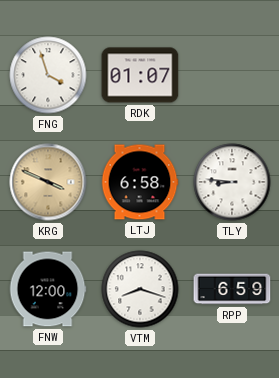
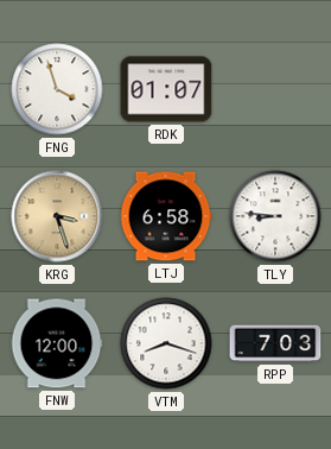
KRG: 3:49 -> 3:27
RPP: 6:59 -> 7:03
